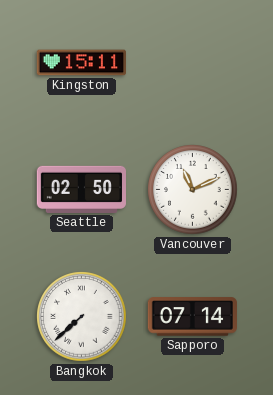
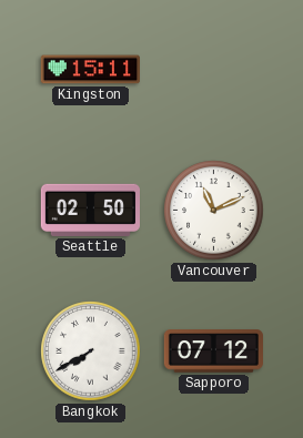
Bangkok: 7:38 -> 7:40
Sapporo: 07:14 -> 07:12
